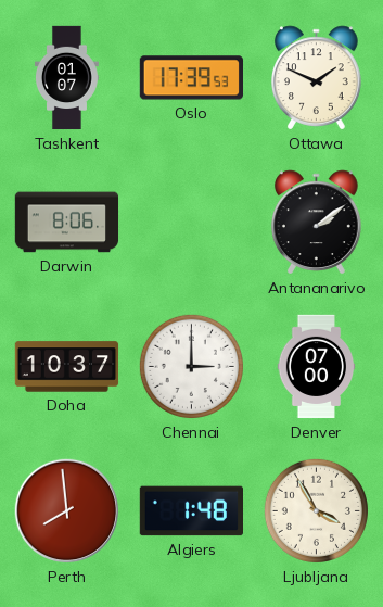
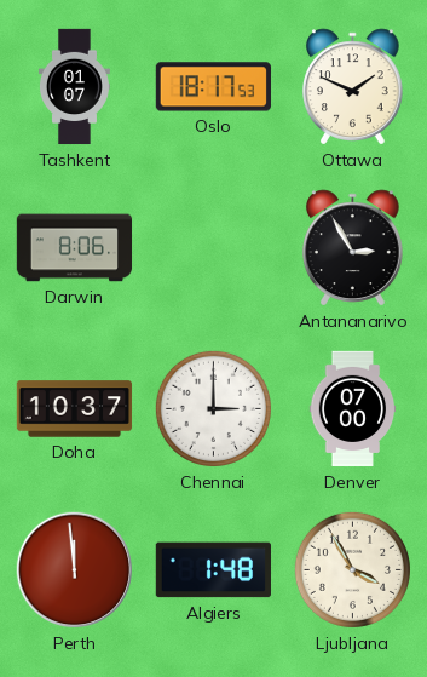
Oslo: 17:39 -> 18:17
Antananarivo: 2:09 -> 2:55
Perth: 7:59 -> 11:59
